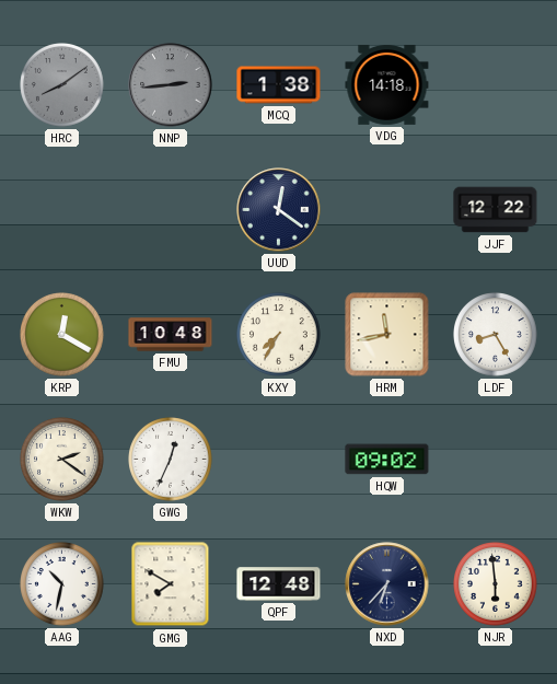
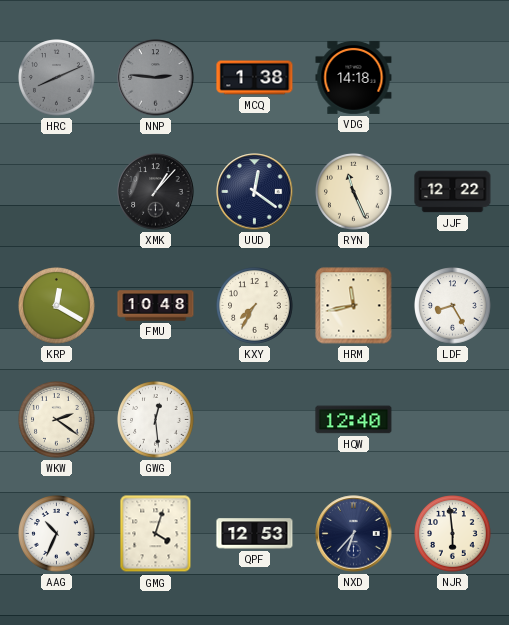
HRC: 8:09 -> 8:11
NNP: 2:44 -> 2:46
XMK: none -> 1:07
RYN: none -> 11:26
GWG: 12:34 -> 12:29
HQW: 09:02 -> 12:40
AAG: 10:32 -> 10:34
GMG: 7:50 -> 4:03
QPF: 12:48 -> 12:53
